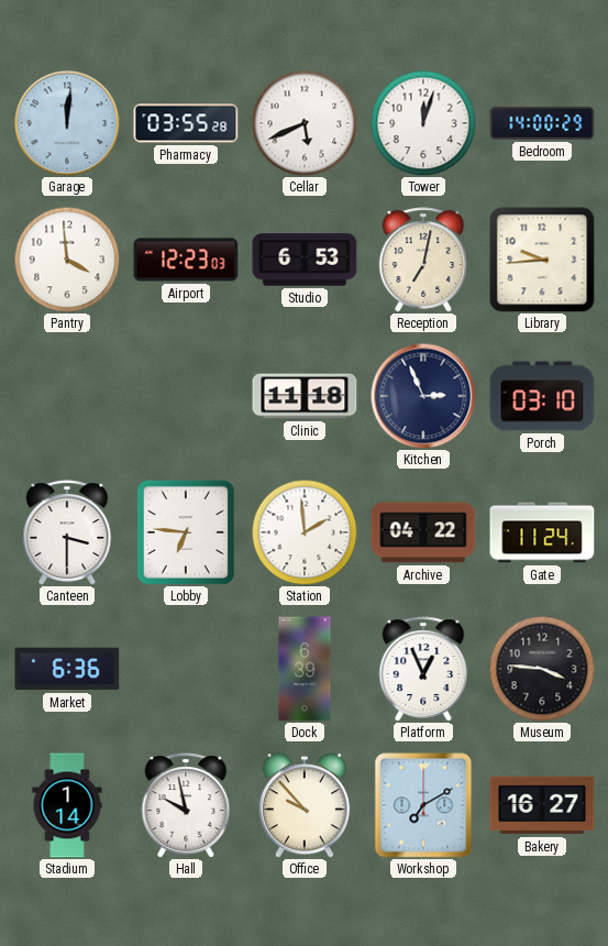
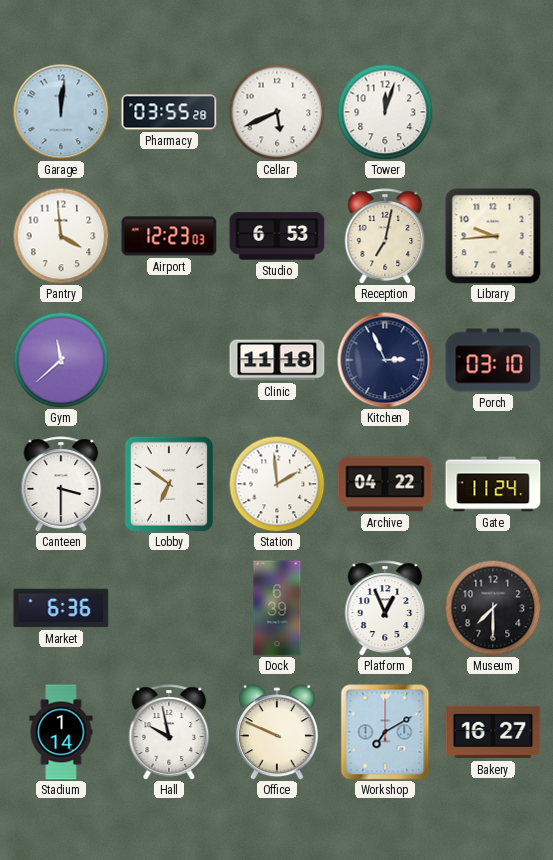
Bedroom: 14:00 -> none
Gym: none -> 11:38
Lobby: 6:46 -> 6:51
Museum: 3:46 -> 7:30
Office: 9:53 -> 9:49
